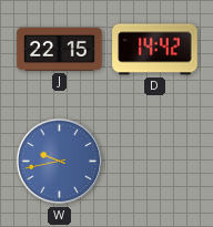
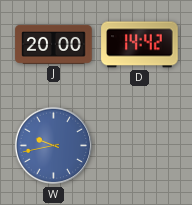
J: 22:15 -> 20:00
